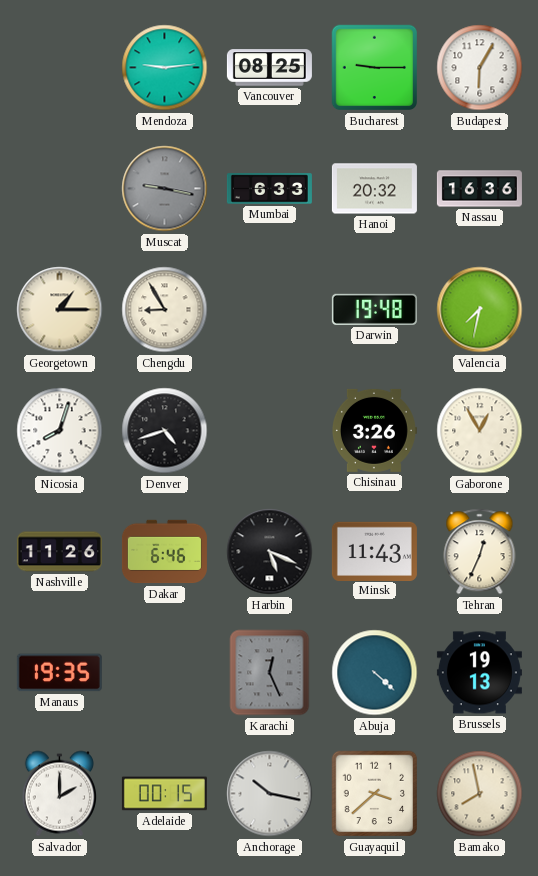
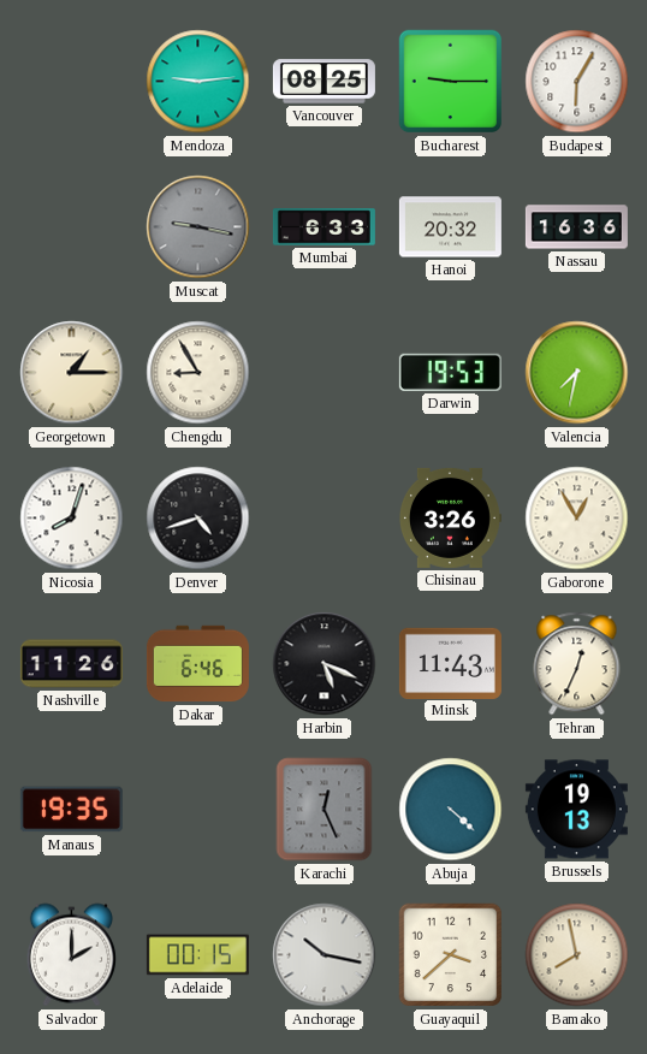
Darwin: 19:48 -> 19:53
